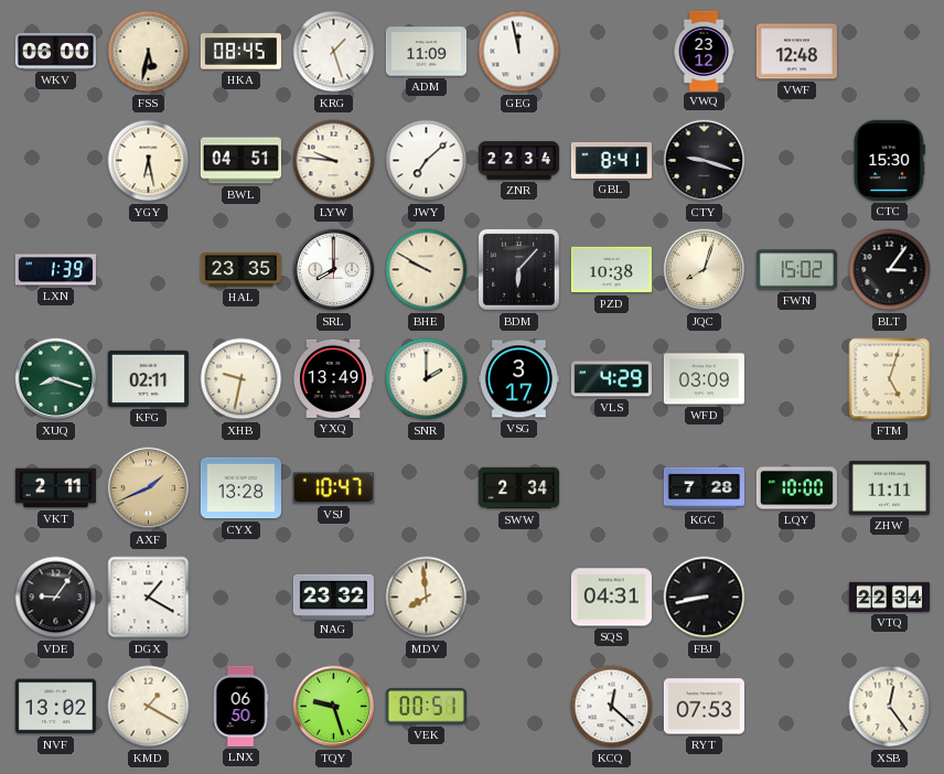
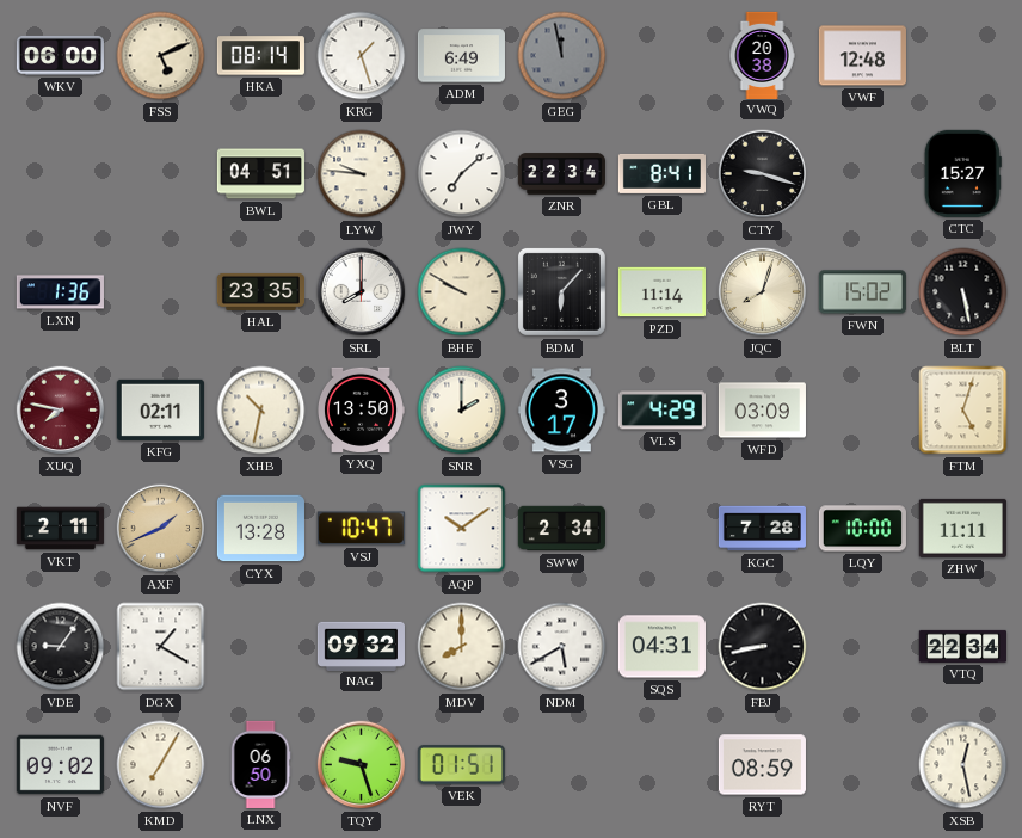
FSS: 5:32 -> 5:11
HKA: 08:45 -> 08:14
ADM: 11:09 -> 6:49
GEG dial: white -> grey
VWQ: 23:12 -> 20:38
YGY: 6:28 -> none
CTC: 15:30 -> 15:27
LXN: 1:39 -> 1:36
PZD: 10:38 -> 11:14
BLT: 3:06 -> 5:28
XUQ: 8:18 -> 7:47
XUQ dial: green -> burgundy
XHB: 9:32 -> 10:32
YXQ: 13:49 -> 13:50
AQP: none -> 10:09
NAG: 23:32 -> 09:32
MDV: 7:59 -> 8:00
NDM: none -> 5:40
NVF: 13:02 -> 09:02
KMD: 1:20 -> 7:05
VEK: 00:51 -> 01:51
KCQ: 12:22 -> none
RYT: 07:53 -> 08:59
XSB: 12:24 -> 12:28
